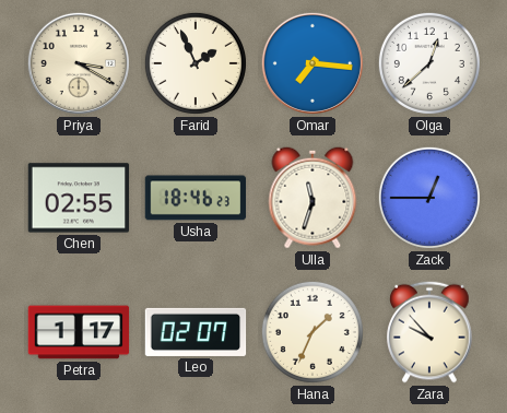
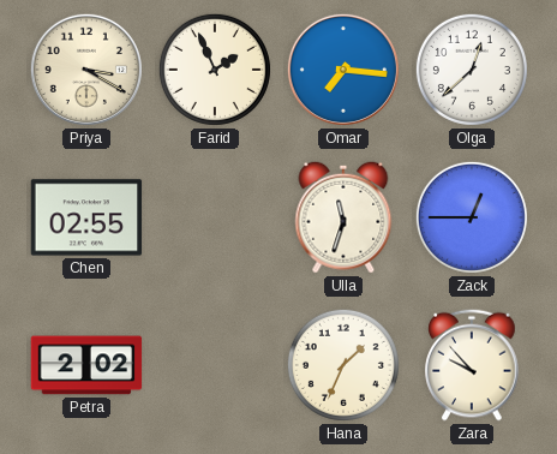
Usha: 18:46 -> none
Petra: 1:17 -> 2:02
Leo: 02:07 -> none
